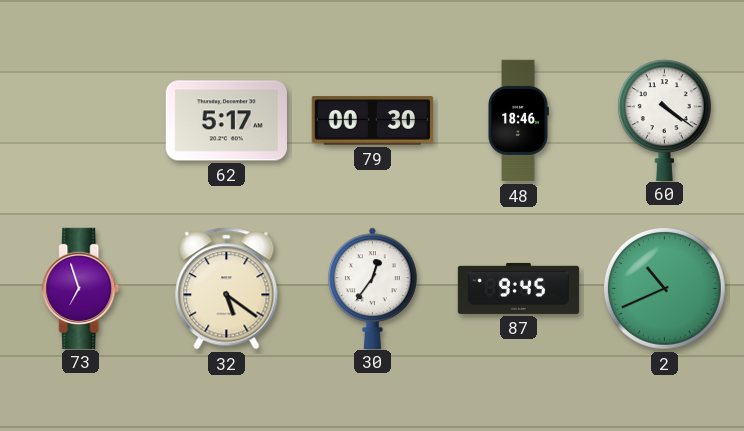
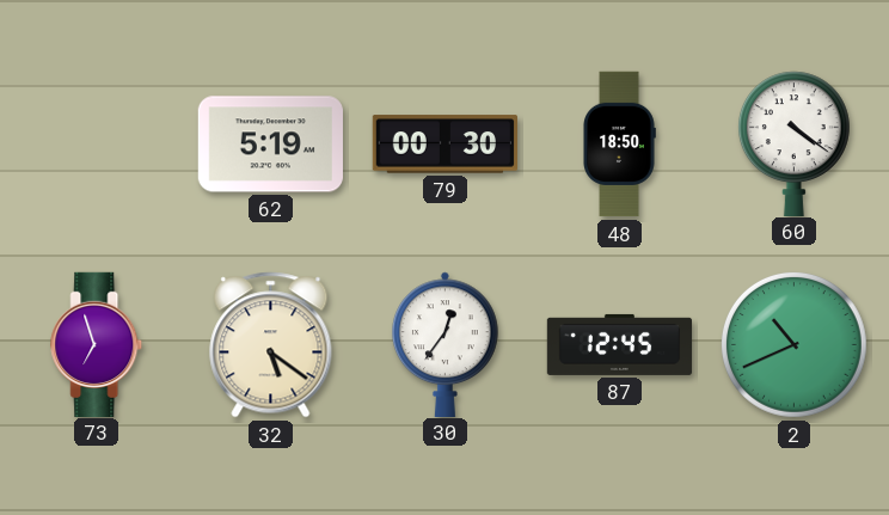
62: 5:17 -> 5:19
48: 18:46 -> 18:50
87: 9:45 -> 12:45
